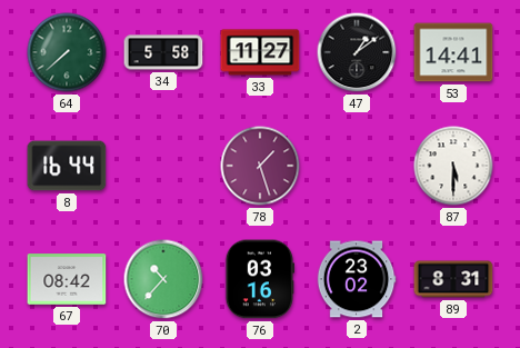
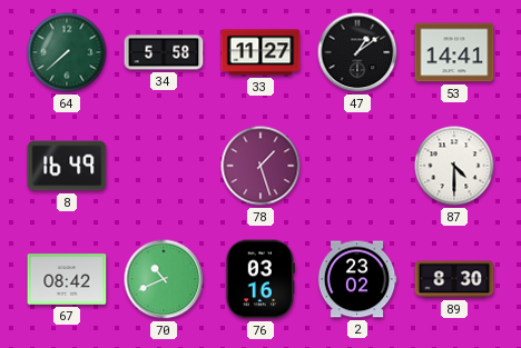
8: 16:44 -> 16:49
87: 5:30 -> 4:30
70: 10:37 -> 10:41
89: 8:31 -> 8:30
